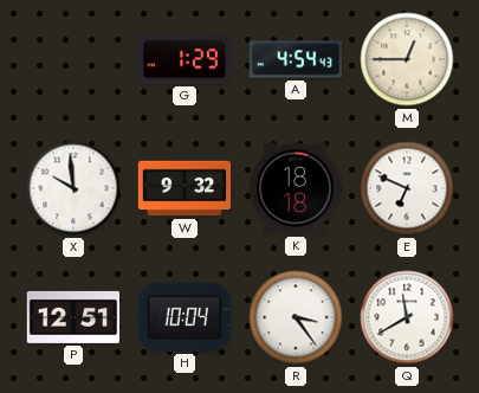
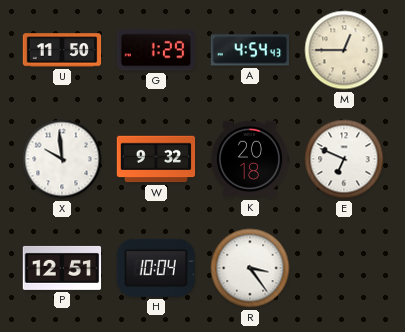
U: none -> 11:50
K: 18:18 -> 20:18
Q: 11:40 -> none
